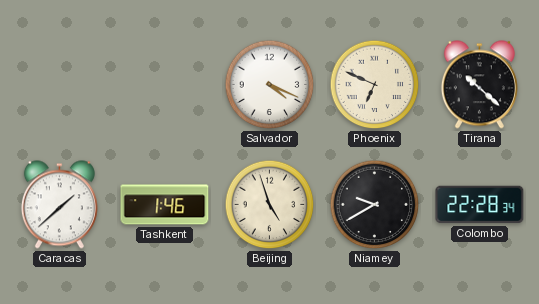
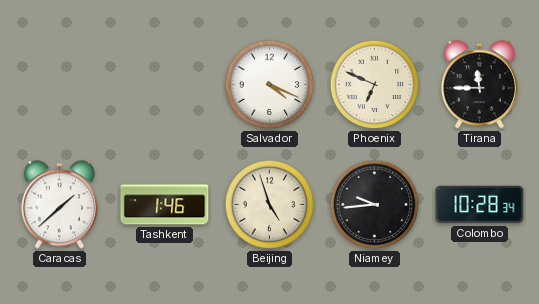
Tirana: 10:22 -> 11:45
Niamey: 9:40 -> 9:44
Colombo: 22:28 -> 10:28
